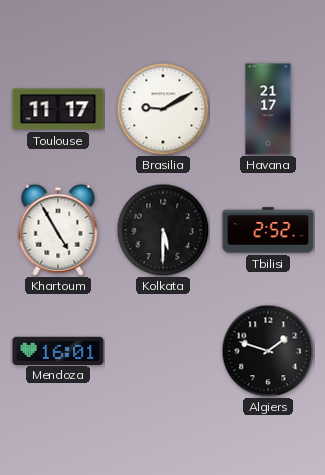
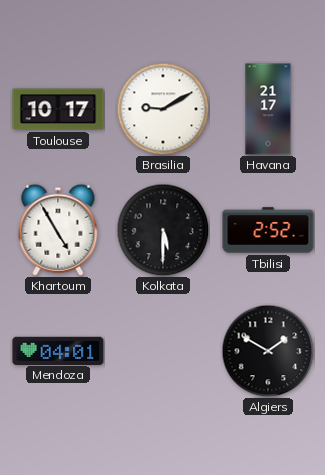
Toulouse: 11:17 -> 10:17
Mendoza: 16:01 -> 04:01
Algiers: 1:48 -> 1:50
